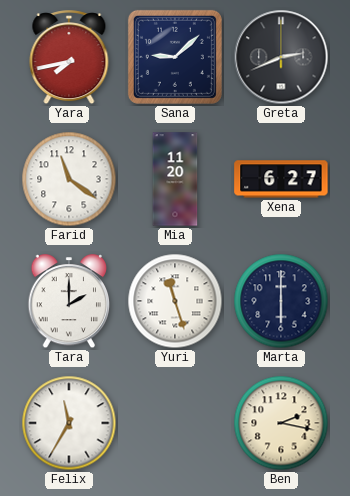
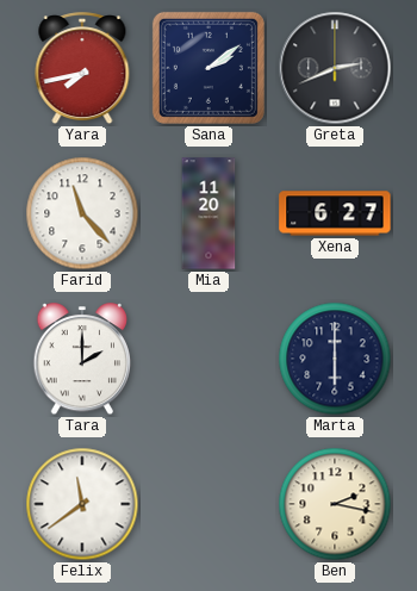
Sana: 9:08 -> 2:09
Farid: 11:21 -> 11:23
Yuri: 11:27 -> none
Felix: 11:35 -> 11:39
